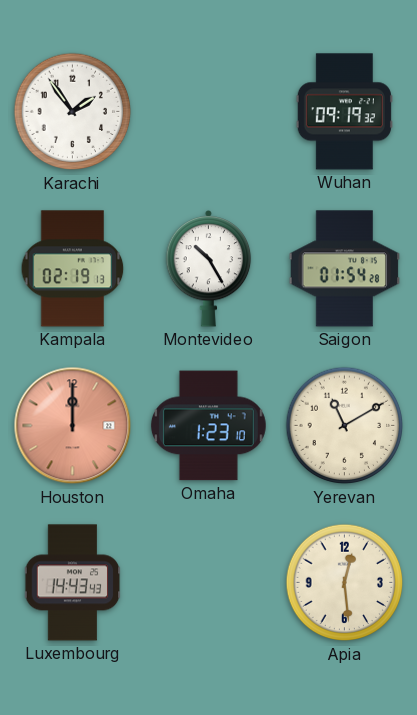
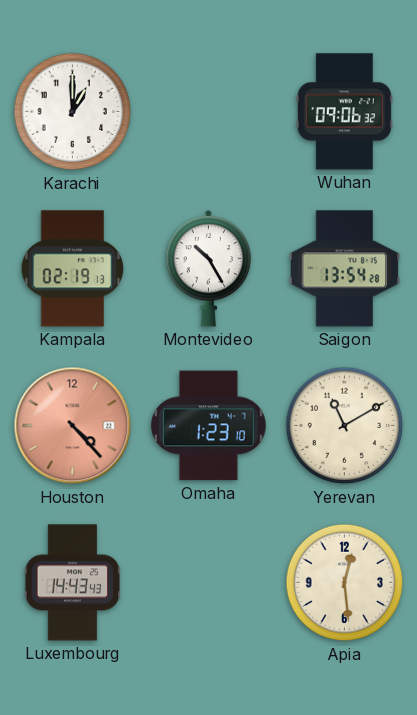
Karachi: 1:54 -> 1:00
Wuhan: 09:19 -> 09:06
Saigon: 01:54 -> 13:54
Houston: 12:00 -> 4:23
